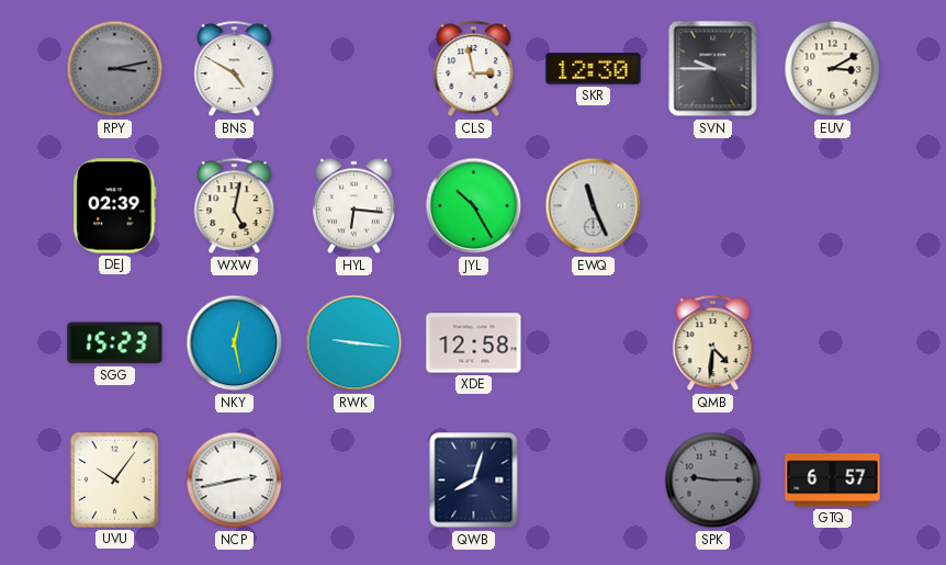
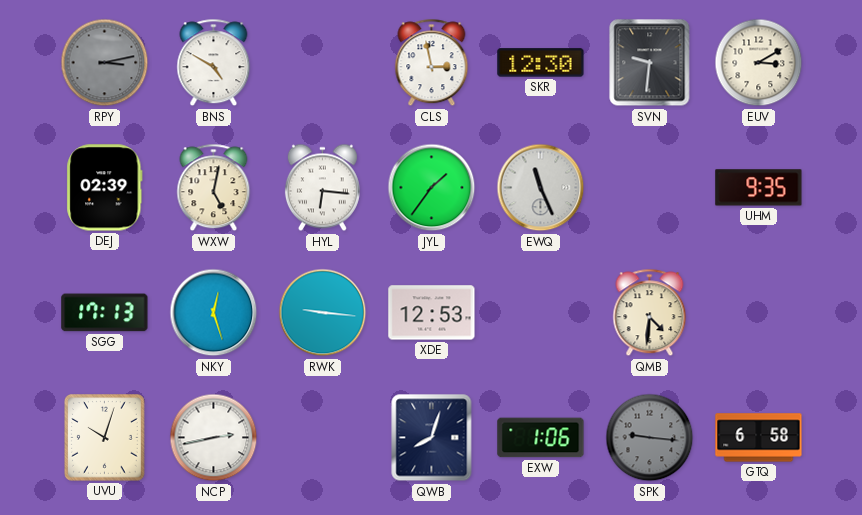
SVN: 9:45 -> 9:31
JYL: 10:25 -> 1:36
UHM: none -> 9:35
SGG: 15:23 -> 17:13
NKY: 12:28 -> 12:27
XDE: 12:58 -> 12:53
UVU: 10:06 -> 10:03
EXW: none -> 1:06
SPK: 9:15 -> 9:16
GTQ: 6:57 -> 6:58
